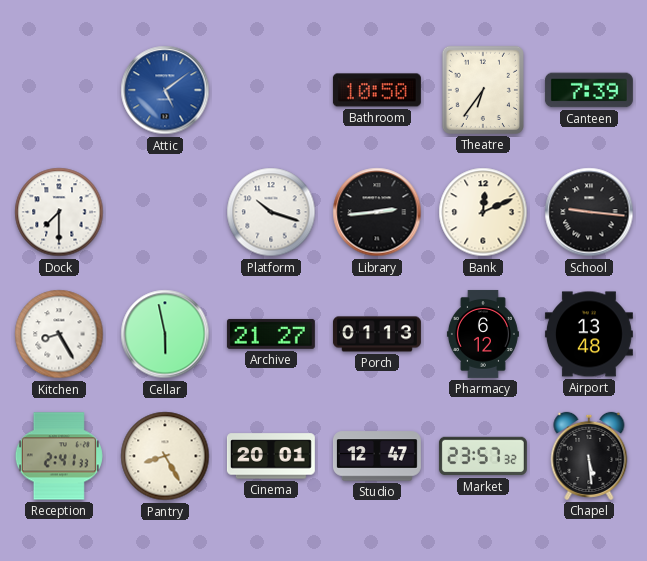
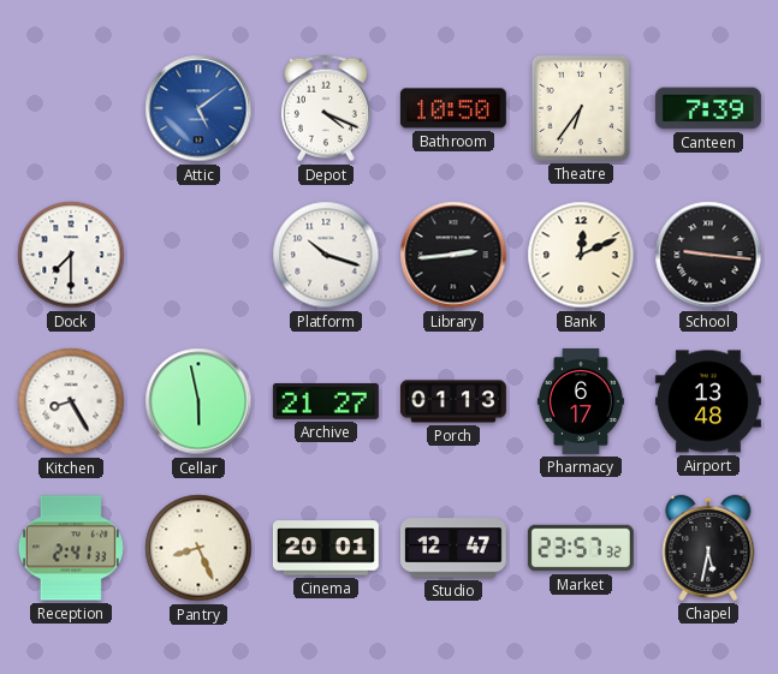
Depot: none -> 4:19
Pharmacy: 6:12 -> 6:17
Pantry: 8:25 -> 8:26
Chapel: 5:29 -> 5:32
